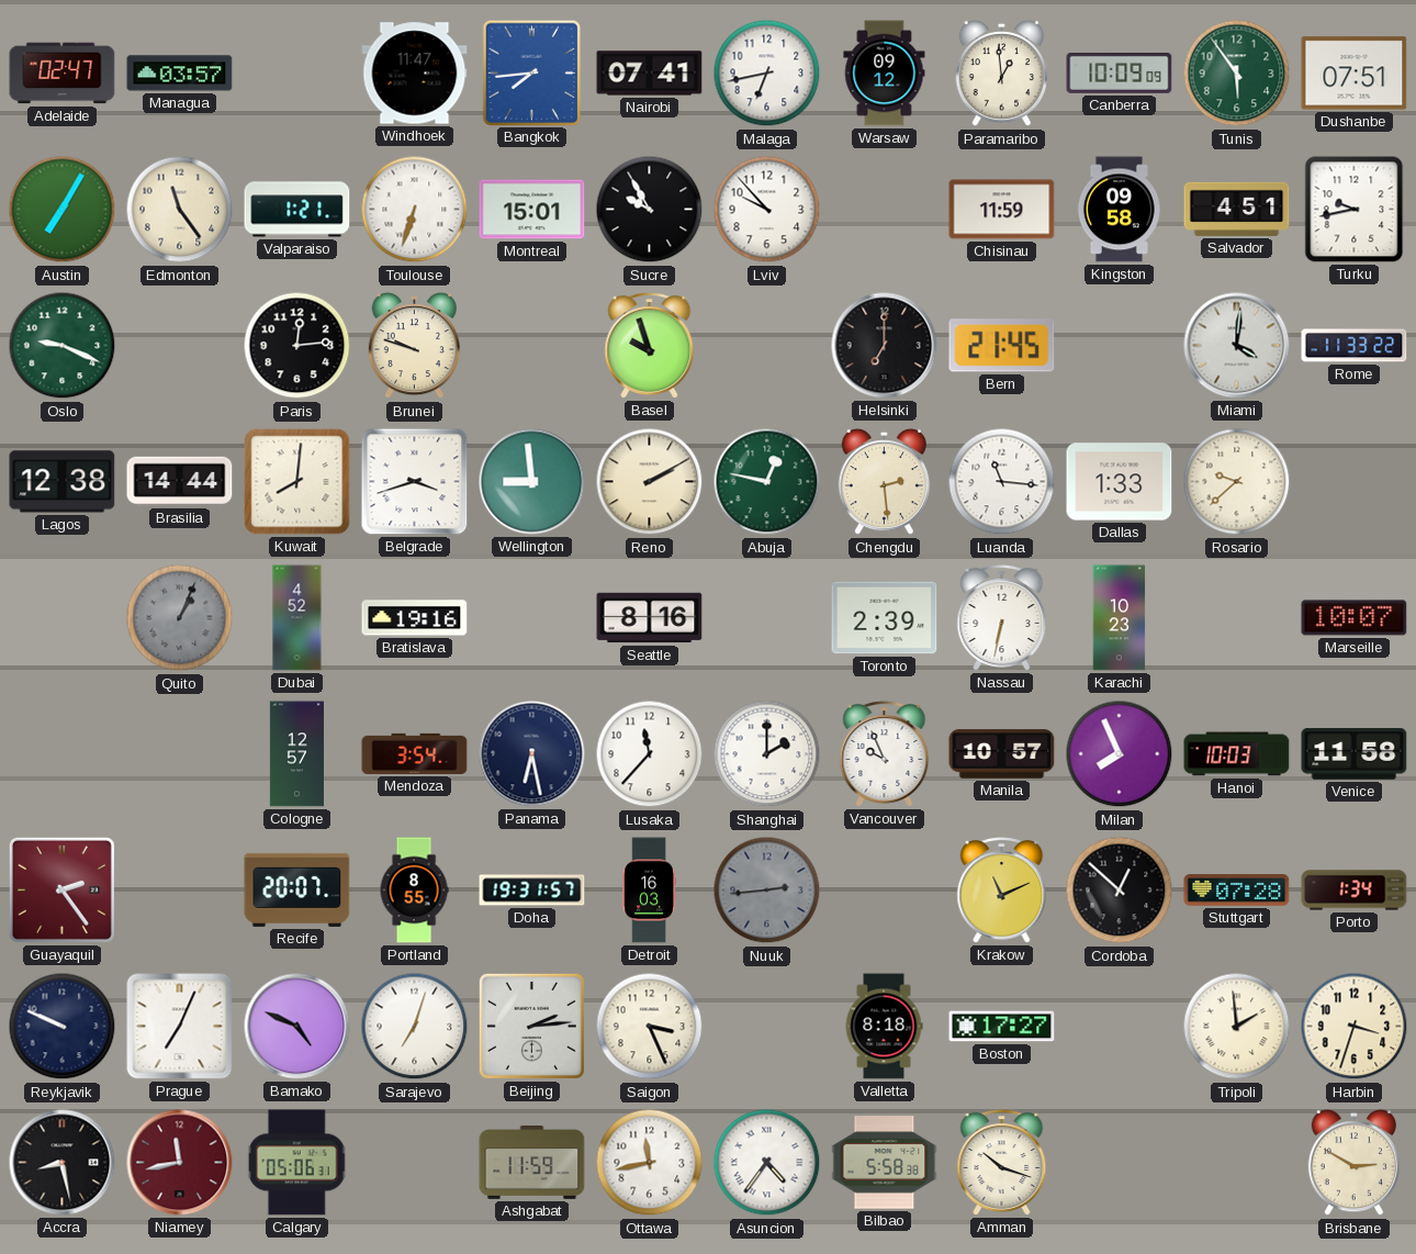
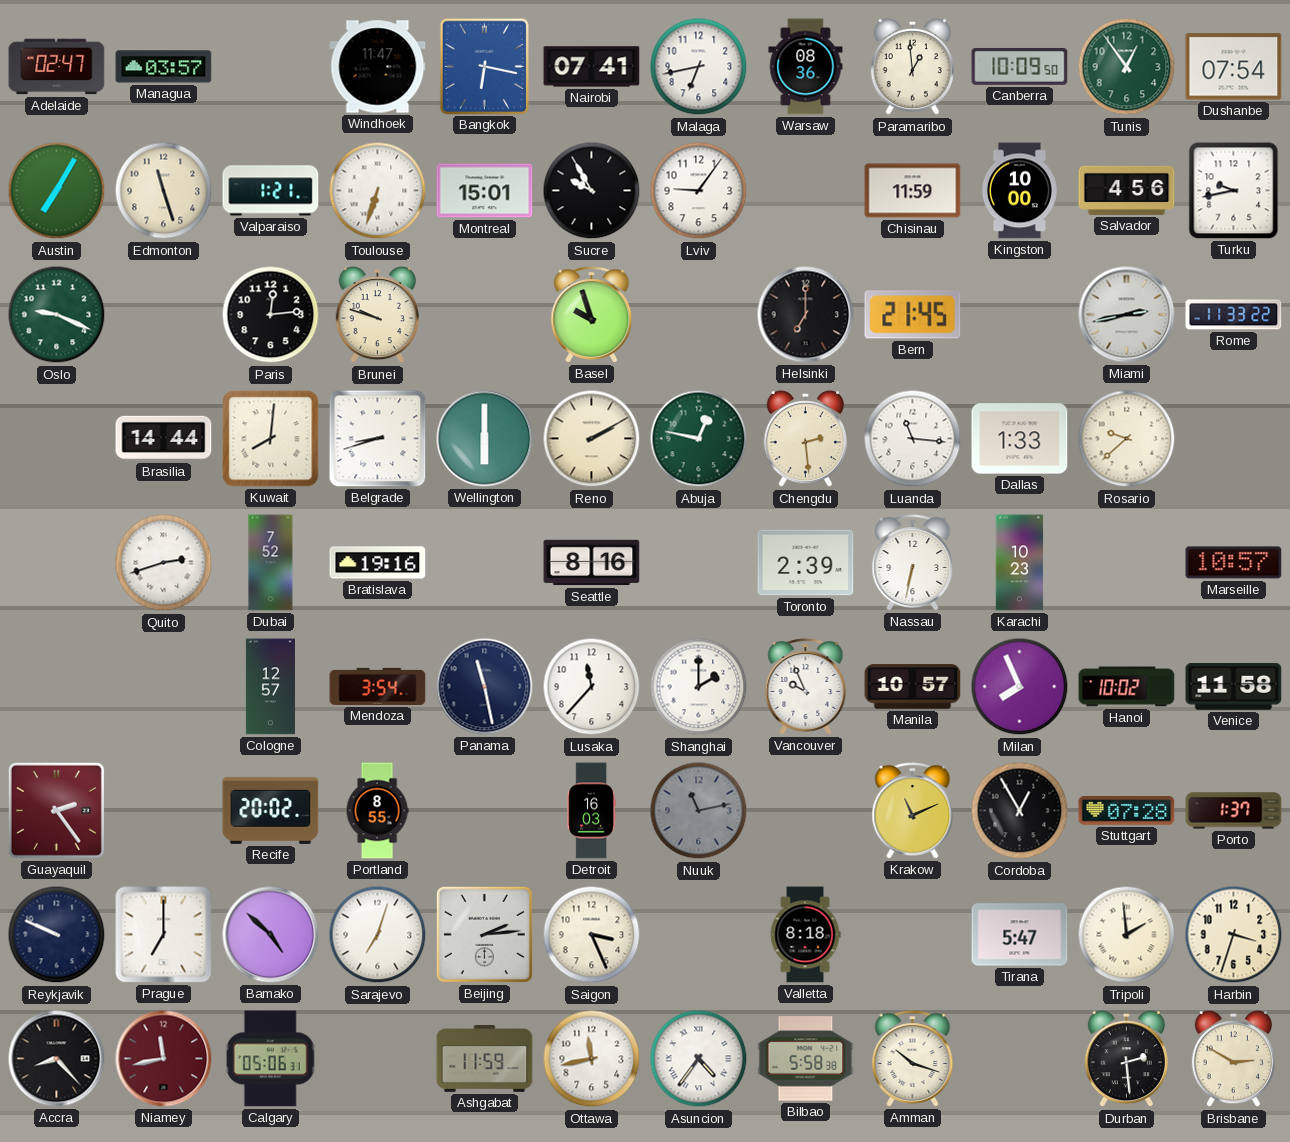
Bangkok: 7:44 -> 6:17
Warsaw: 09:12 -> 08:36
Canberra: 10:09:09 -> 10:09:50
Tunis: 5:54 -> 12:54
Dushanbe: 07:51 -> 07:54
Edmonton: 11:24 -> 11:27
Lviv: 9:53 -> 9:06
Kingston: 09:58 -> 10:00
Salvador: 4:51 -> 4:56
Miami: 4:01 -> 2:43
Lagos: 12:38 -> none
Belgrade: 3:42 -> 8:42
Wellington: 8:59 -> 6:00
Quito: 1:04 -> 2:42
Quito dial: grey -> white
Dubai: 4:52 -> 7:52
Marseille: 10:07 -> 10:57
Panama: 6:28 -> 11:28
Hanoi: 10:03 -> 10:02
Recife: 20:07 -> 20:02
Doha: 19:31 -> none
Nuuk: 2:44 -> 11:13
Cordoba: 12:52 -> 12:55
Porto: 1:34 -> 1:37
Prague: 7:04 -> 7:00
Bamako: 4:49 -> 4:52
Boston: 17:27 -> none
Tirana: none -> 5:47
Accra: 8:28 -> 8:23
Durban: none -> 2:29
